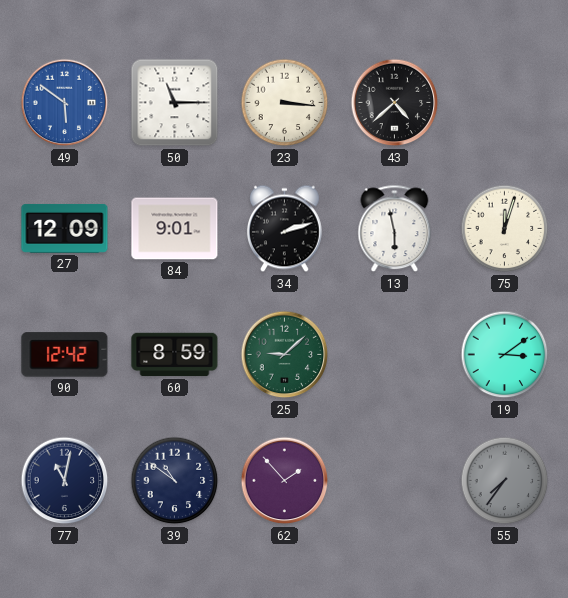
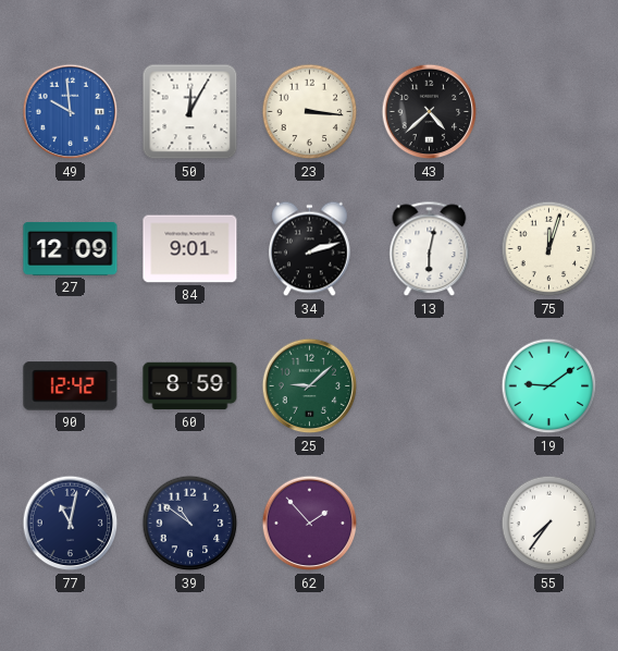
49: 5:51 -> 9:59
50: 11:15 -> 12:05
13: 5:58 -> 6:02
19: 3:09 -> 9:09
55 dial: grey -> white
